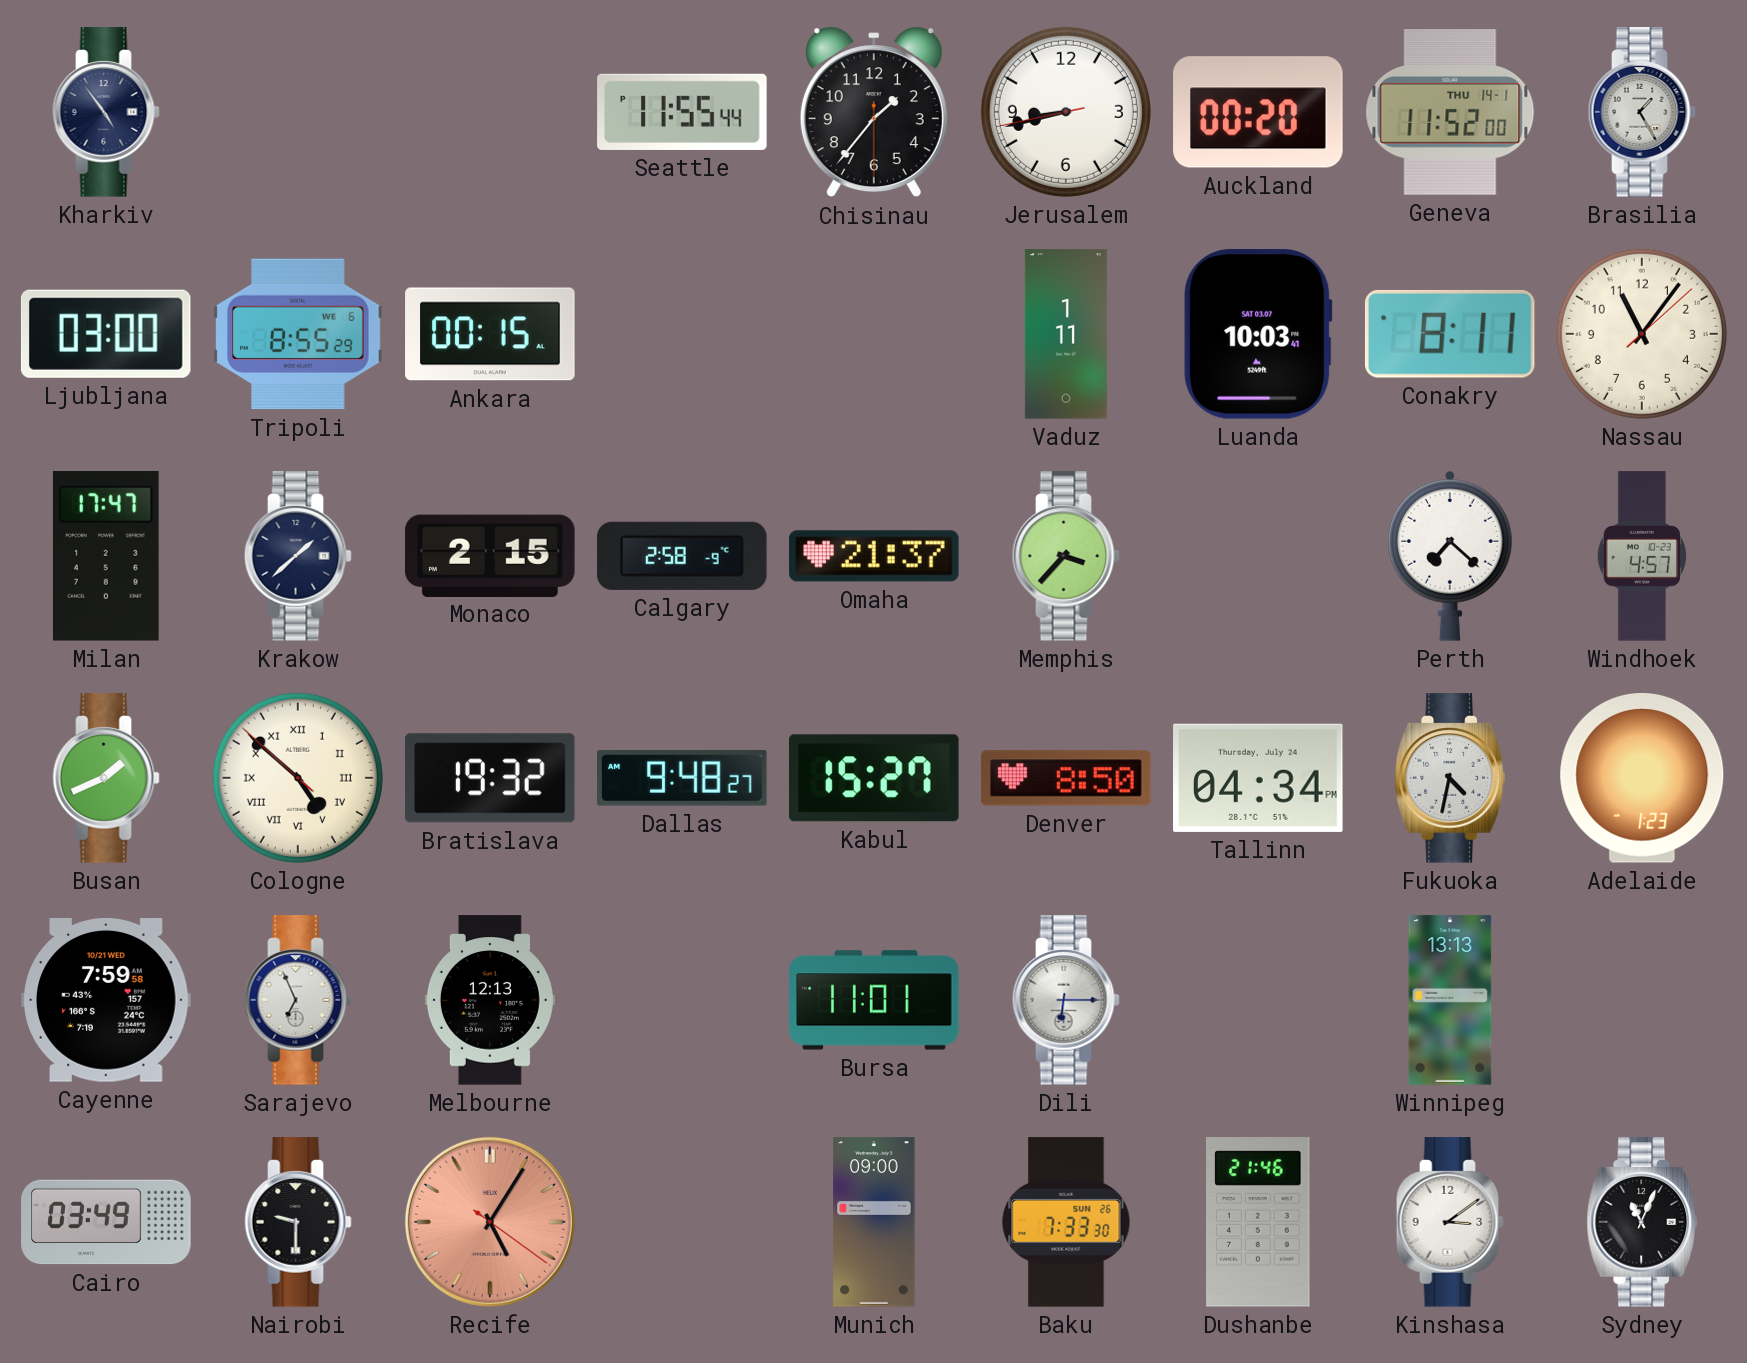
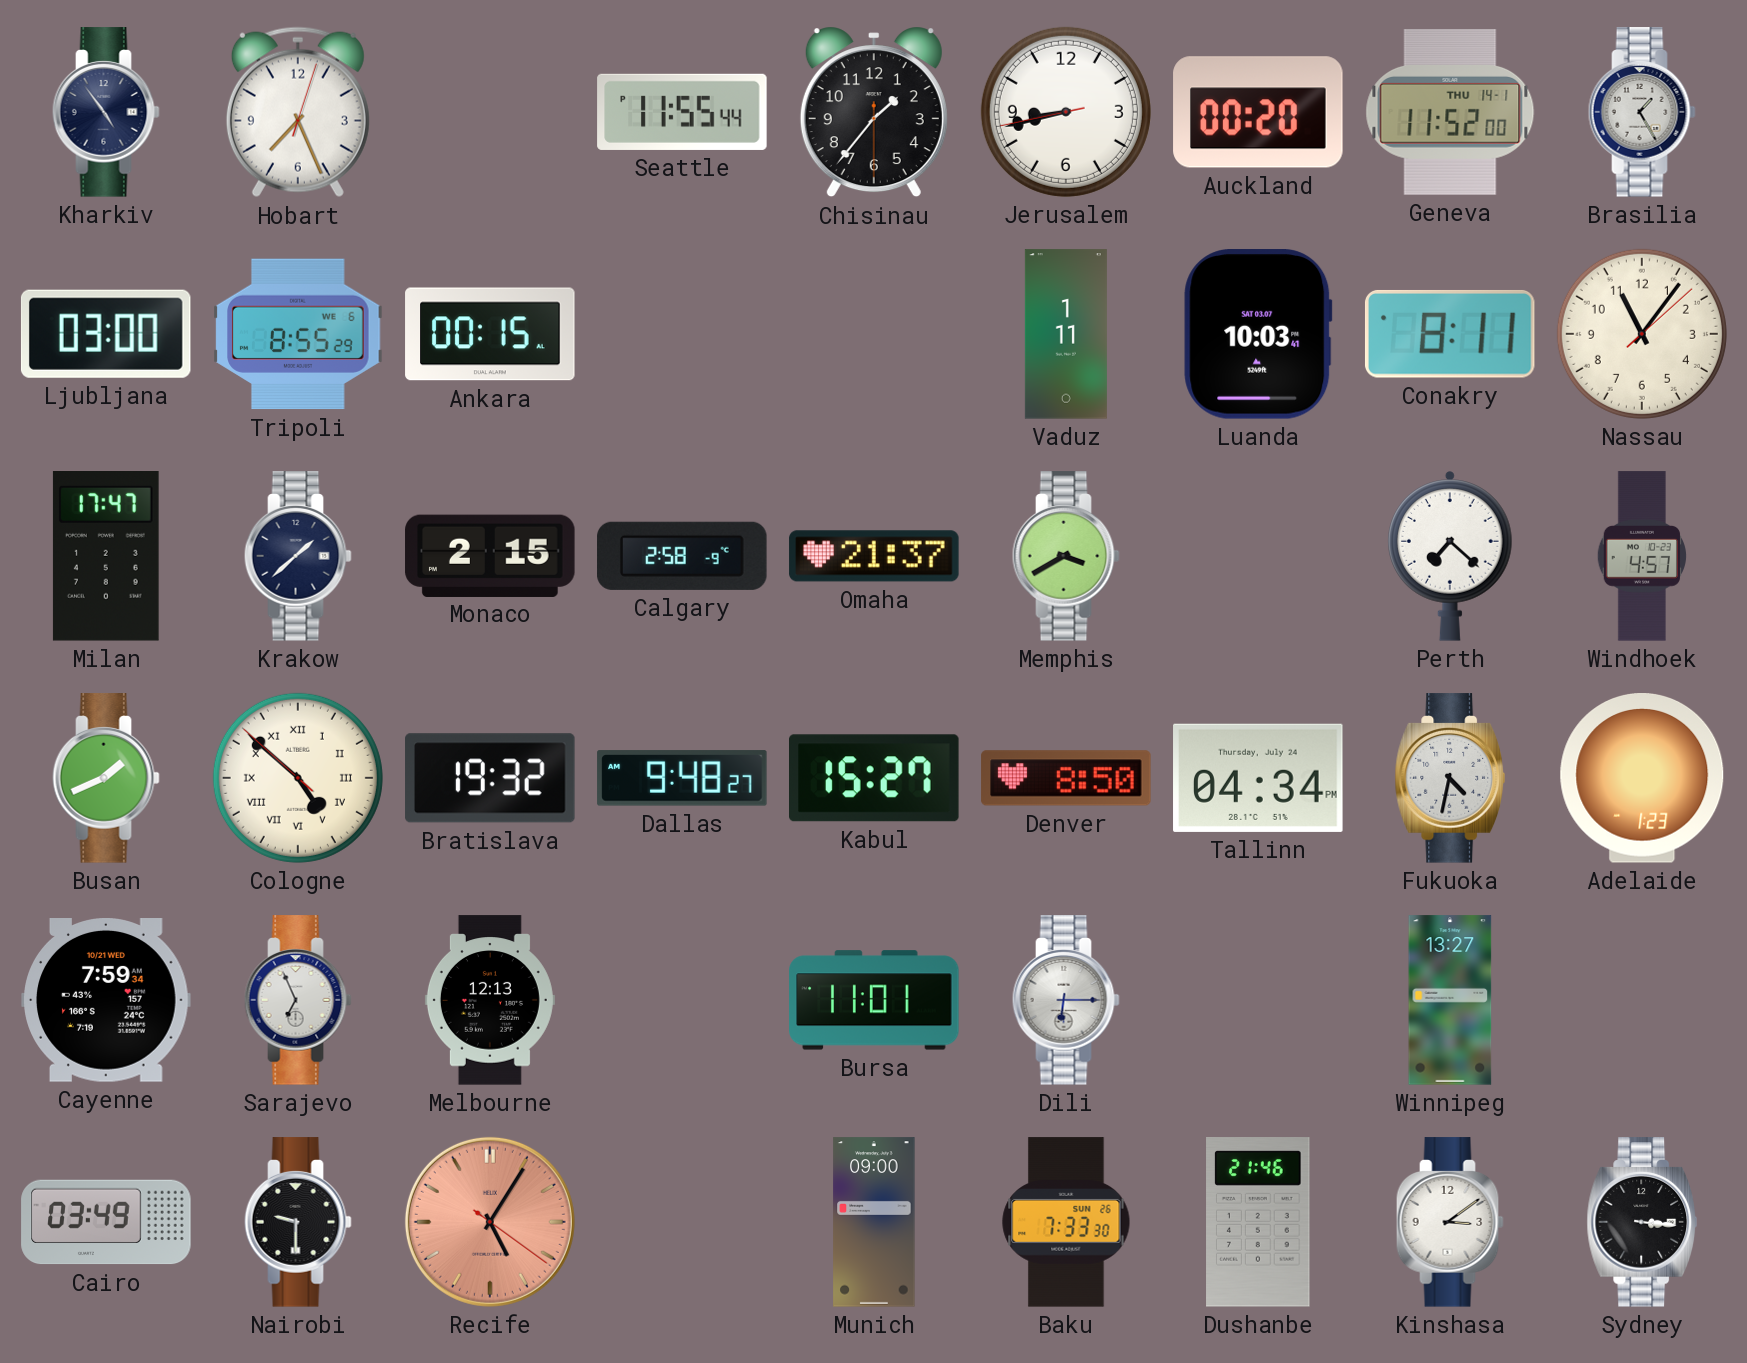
Hobart: none -> 7:26
Memphis: 3:37 -> 3:40
Cayenne: 7:59:58 -> 7:59:34
Winnipeg: 13:13 -> 13:27
Sydney: 11:04 -> 3:16
